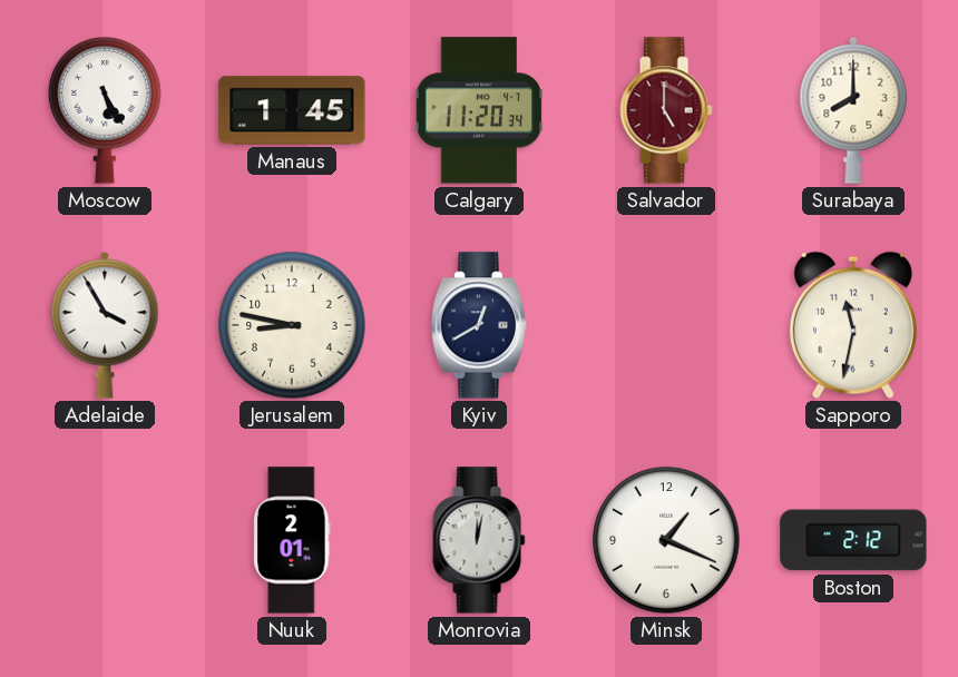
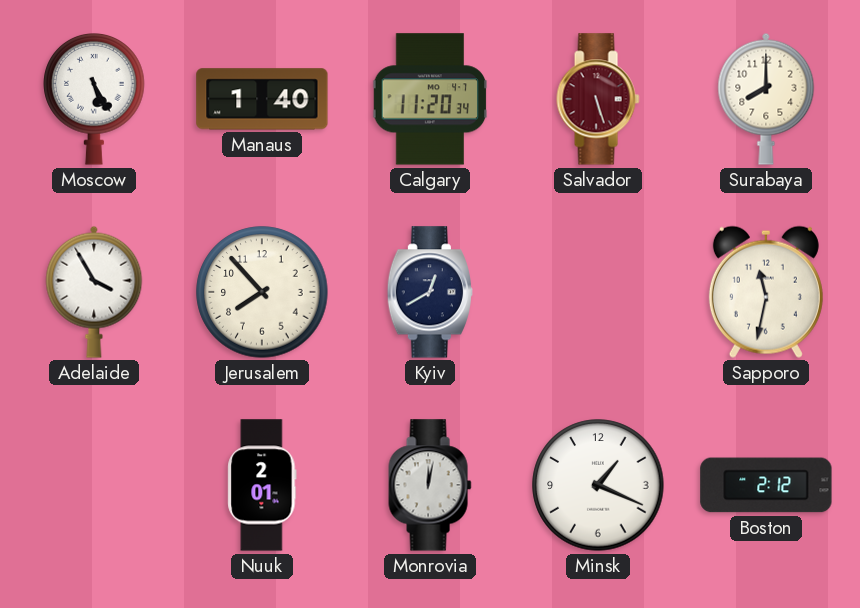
Manaus: 1:45 -> 1:40
Salvador: 5:00 -> 5:27
Jerusalem: 8:47 -> 7:53
